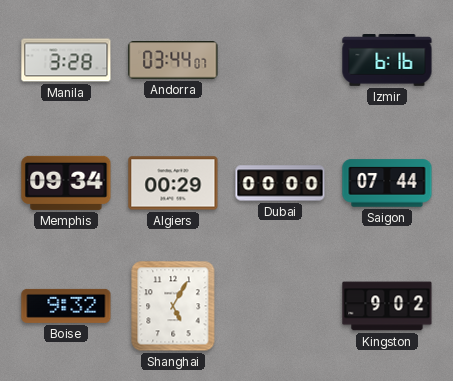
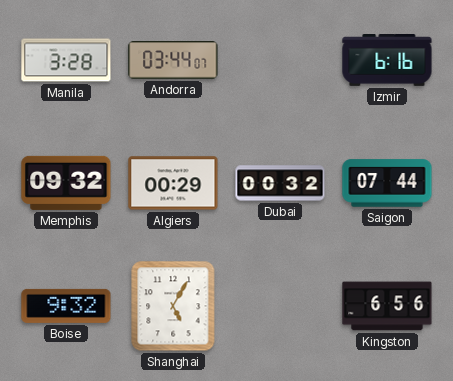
Memphis: 09:34 -> 09:32
Dubai: 00:00 -> 00:32
Kingston: 9:02 -> 6:56
